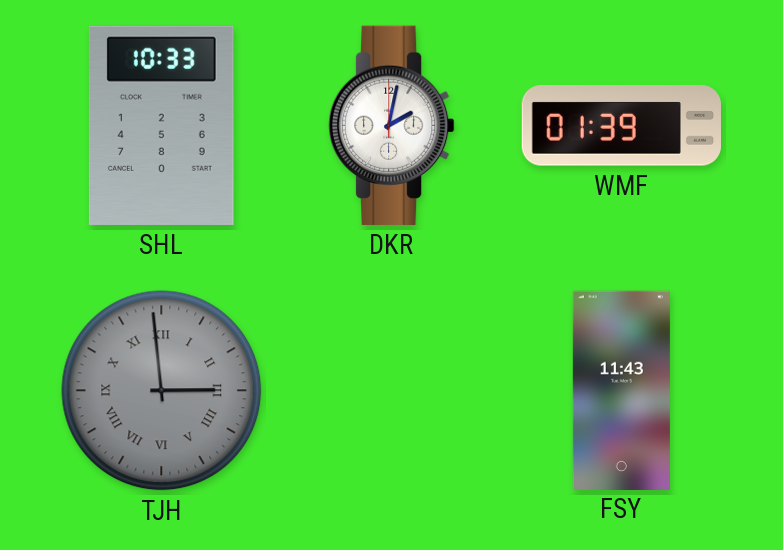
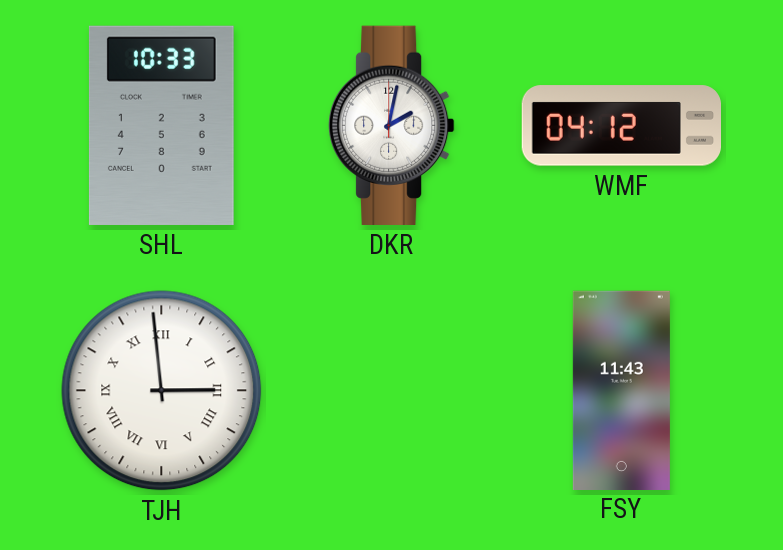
WMF: 01:39 -> 04:12
TJH dial: grey -> white
